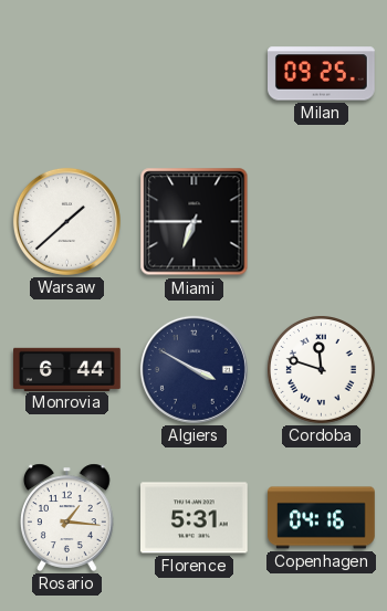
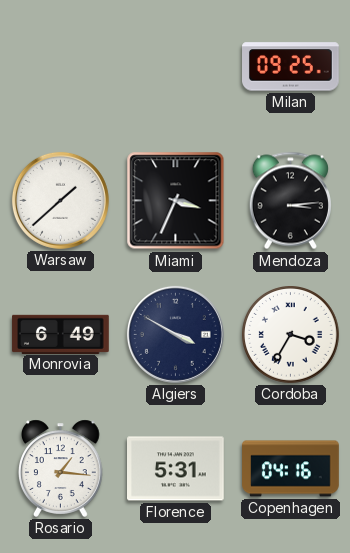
Miami: 6:45 -> 3:34
Mendoza: none -> 3:14
Monrovia: 6:44 -> 6:49
Cordoba: 11:48 -> 3:35
